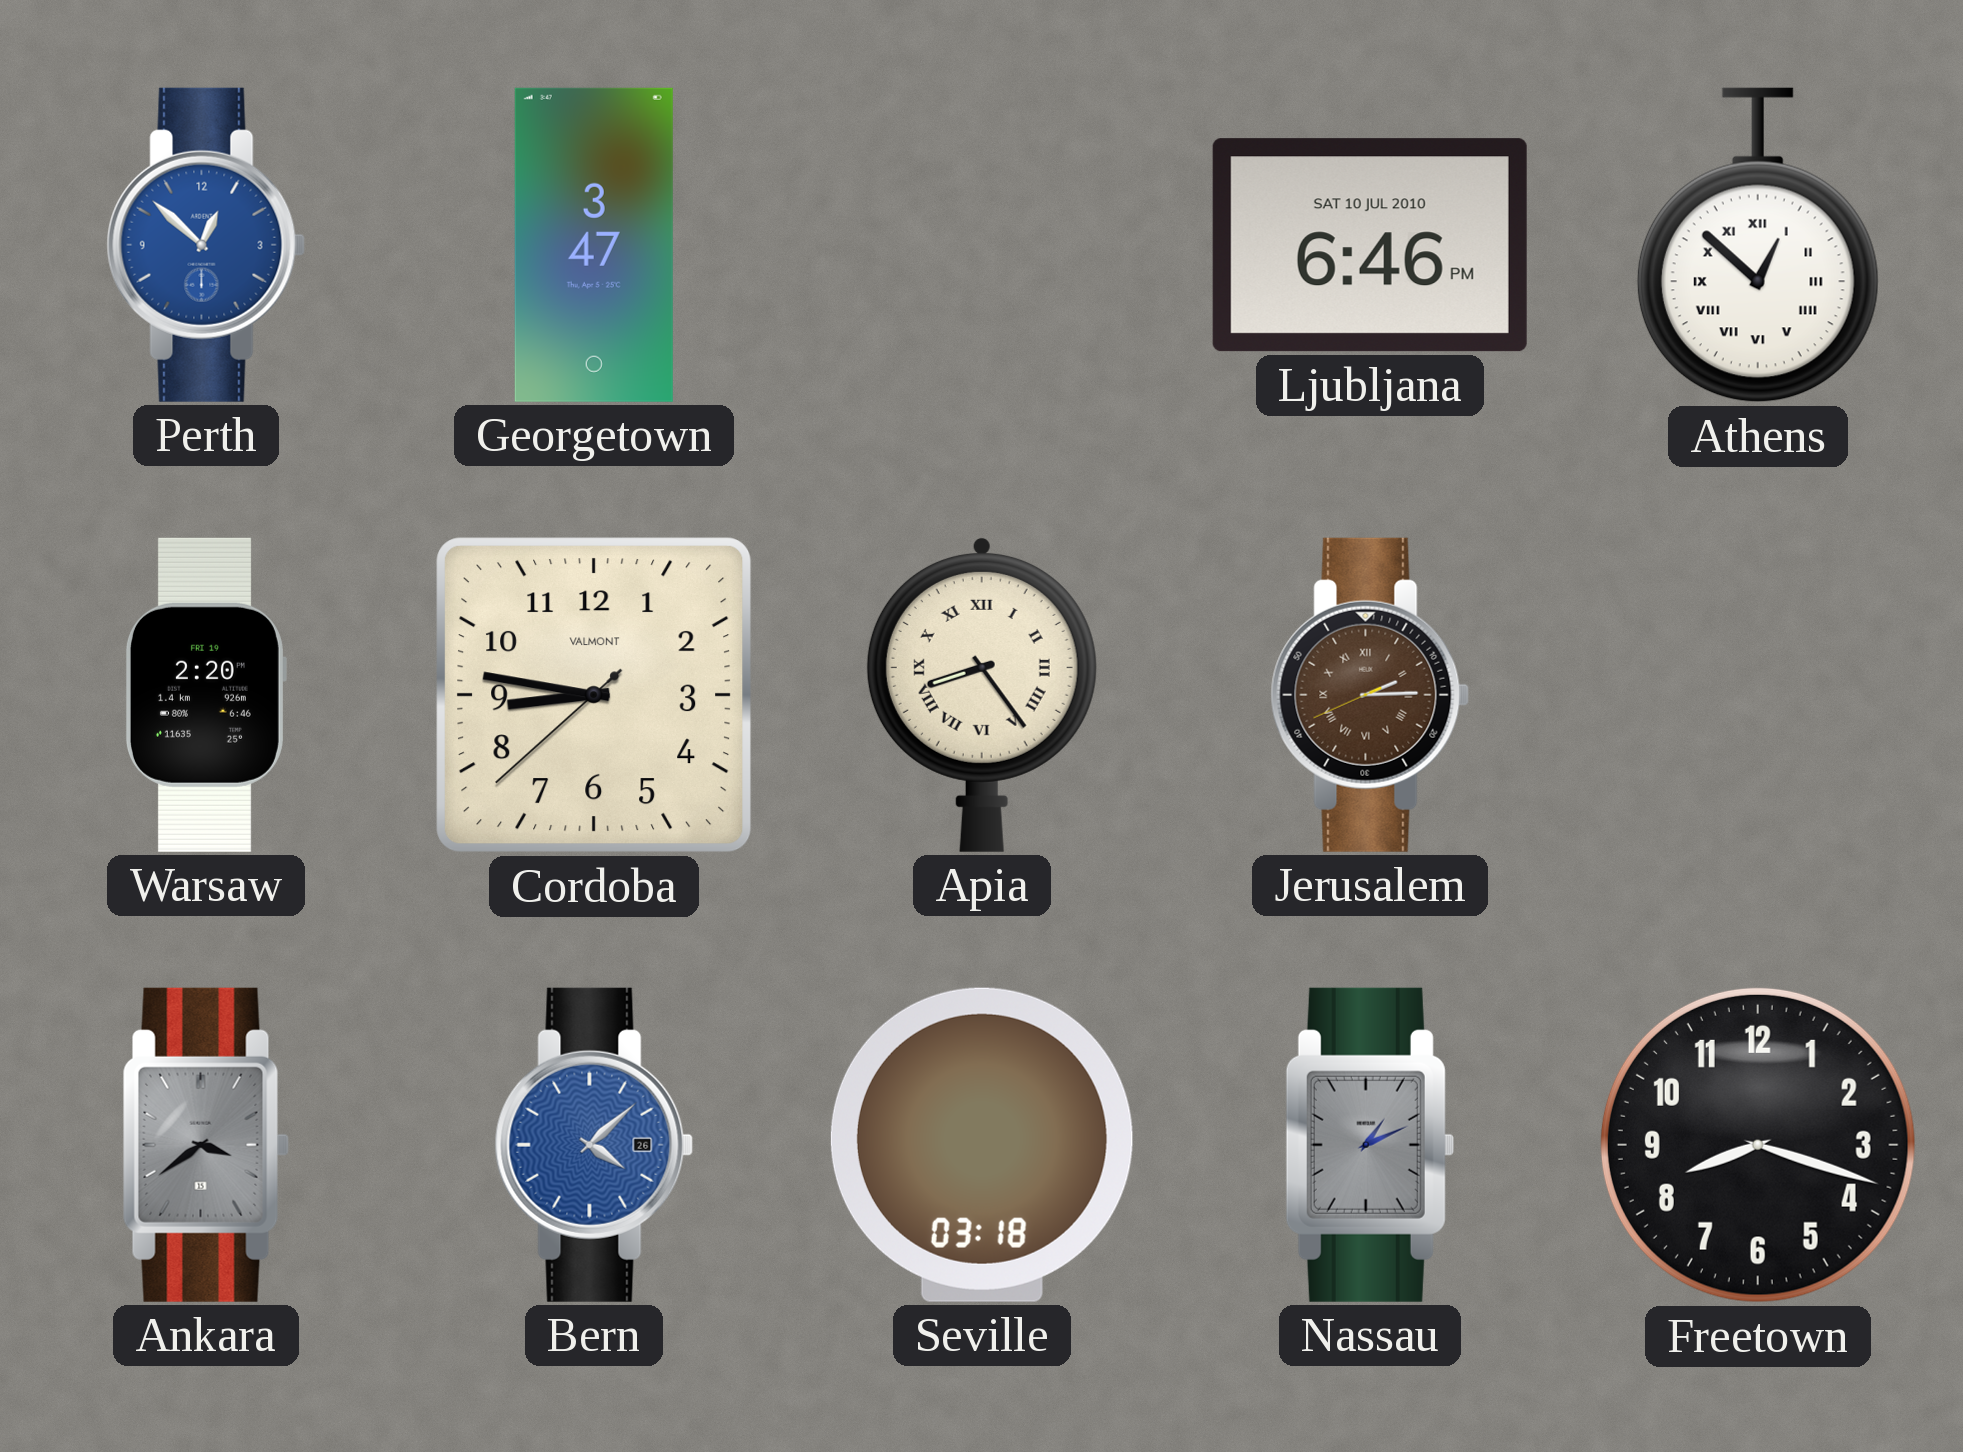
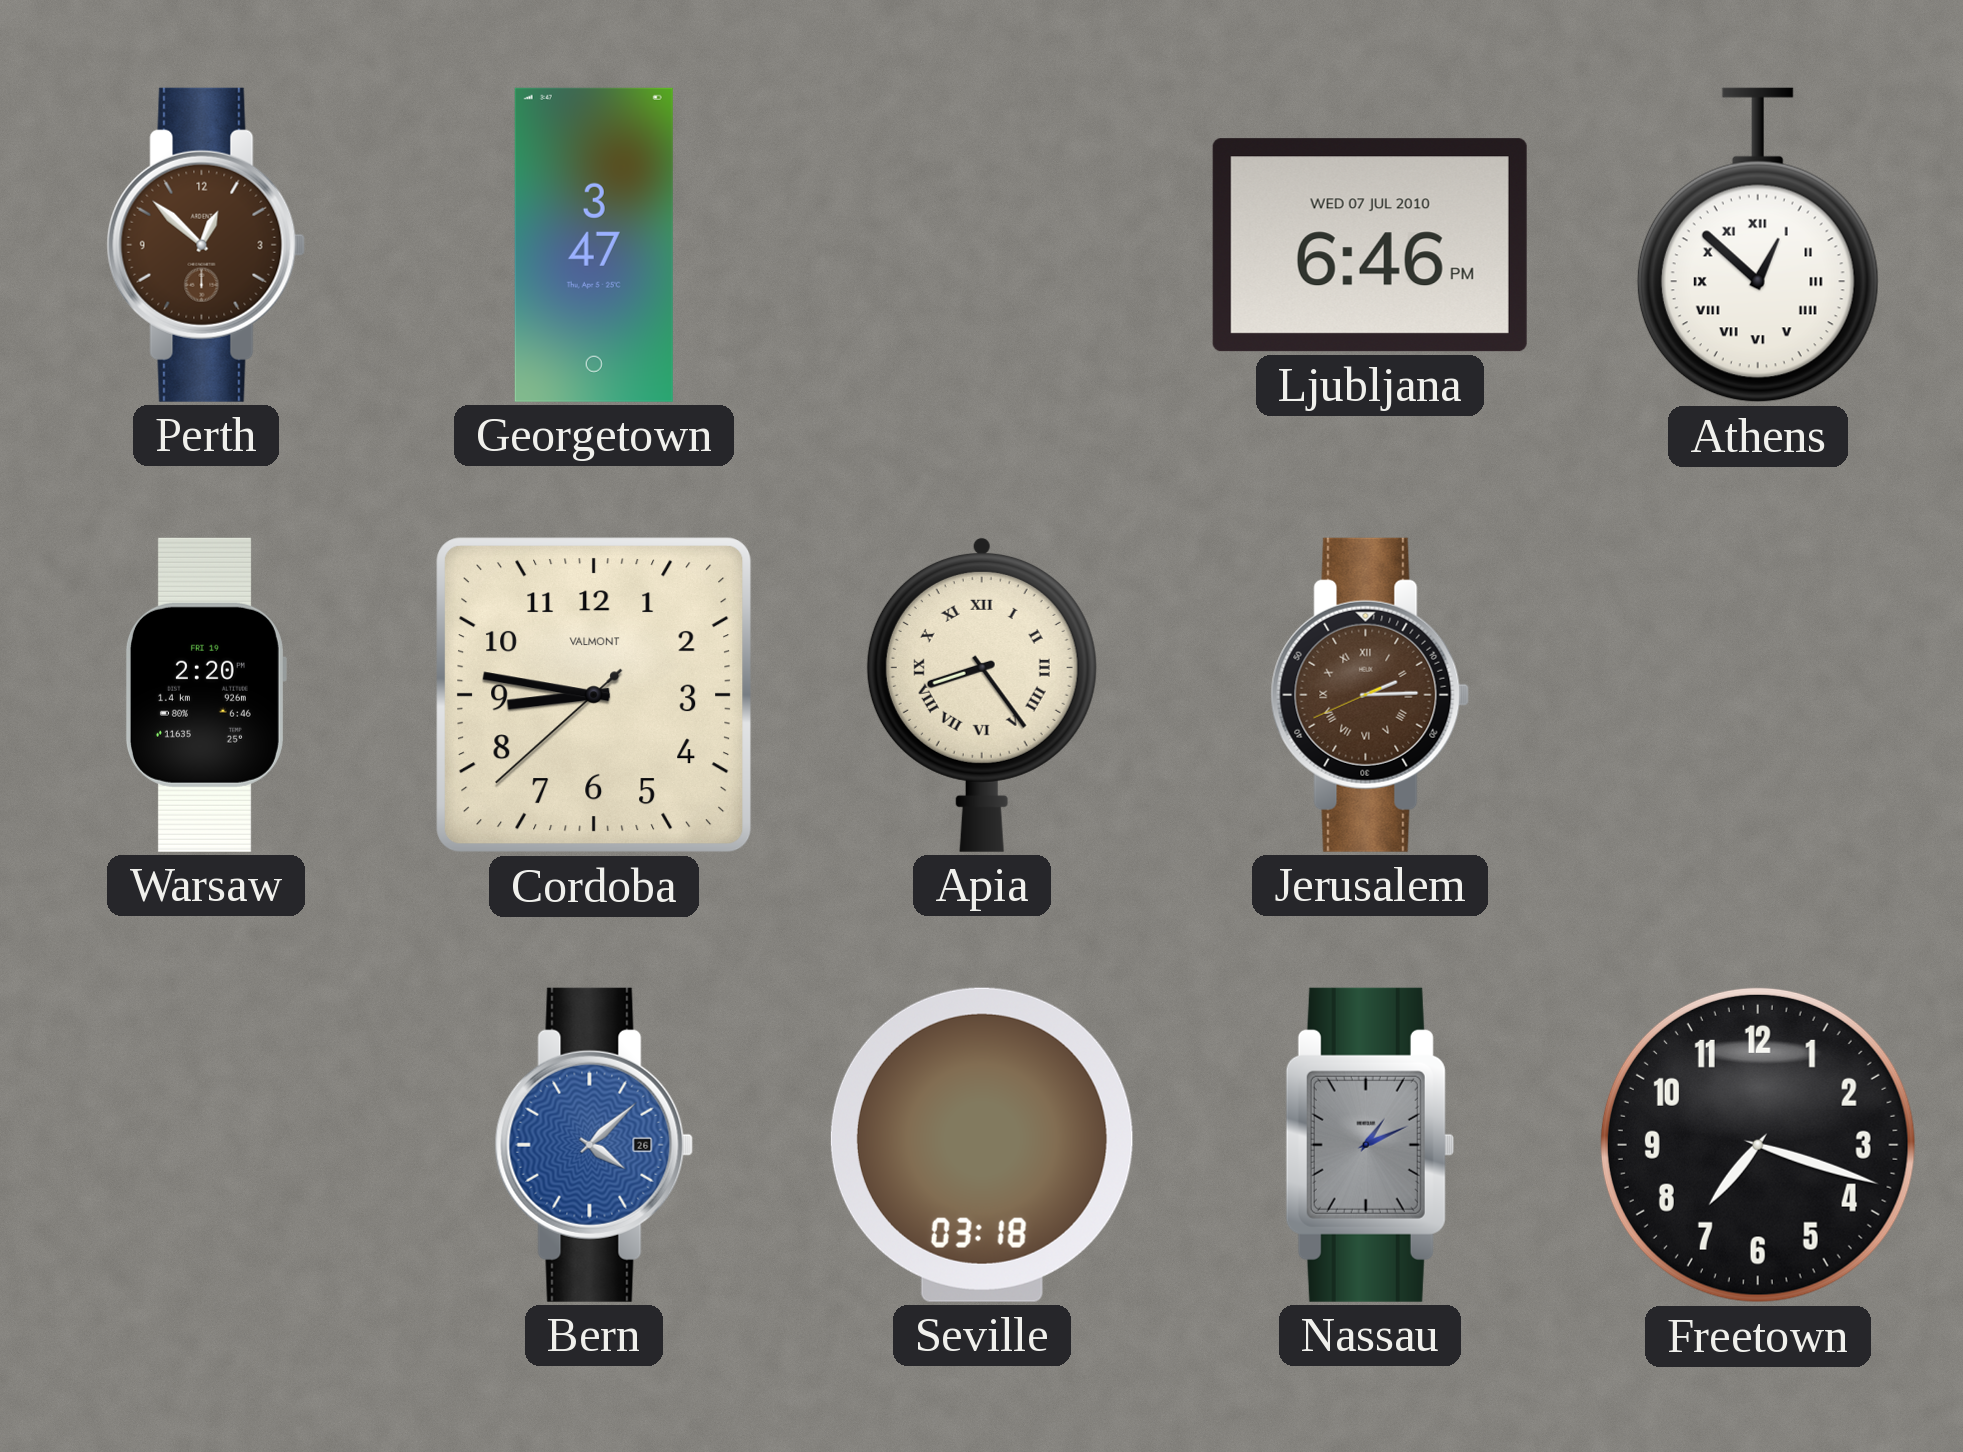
Perth dial: blue -> brown
Ljubljana date: SAT 10 JUL 2010 -> WED 07 JUL 2010
Ankara: 3:39 -> none
Freetown: 8:18 -> 7:18
